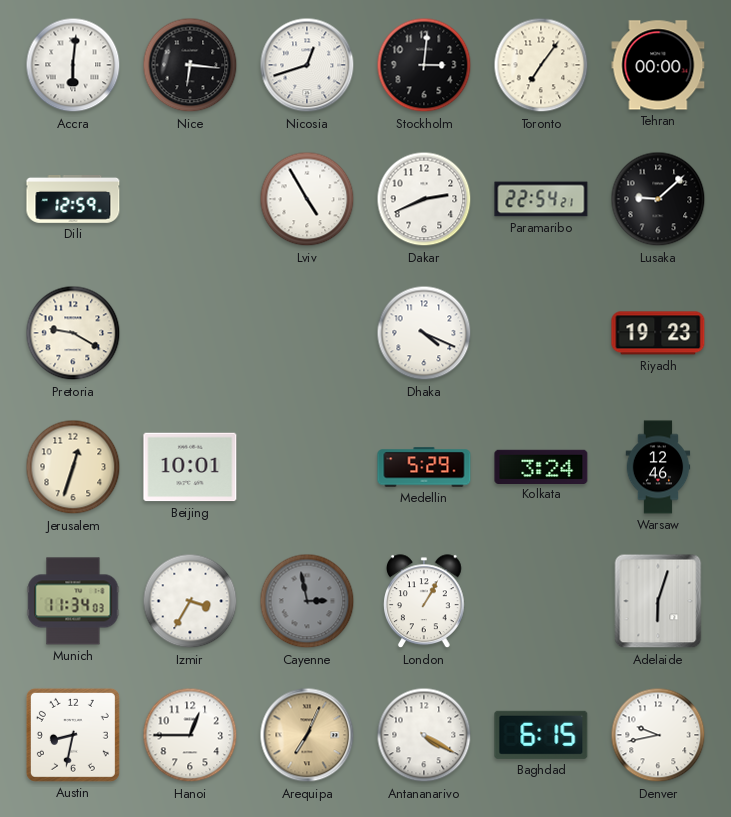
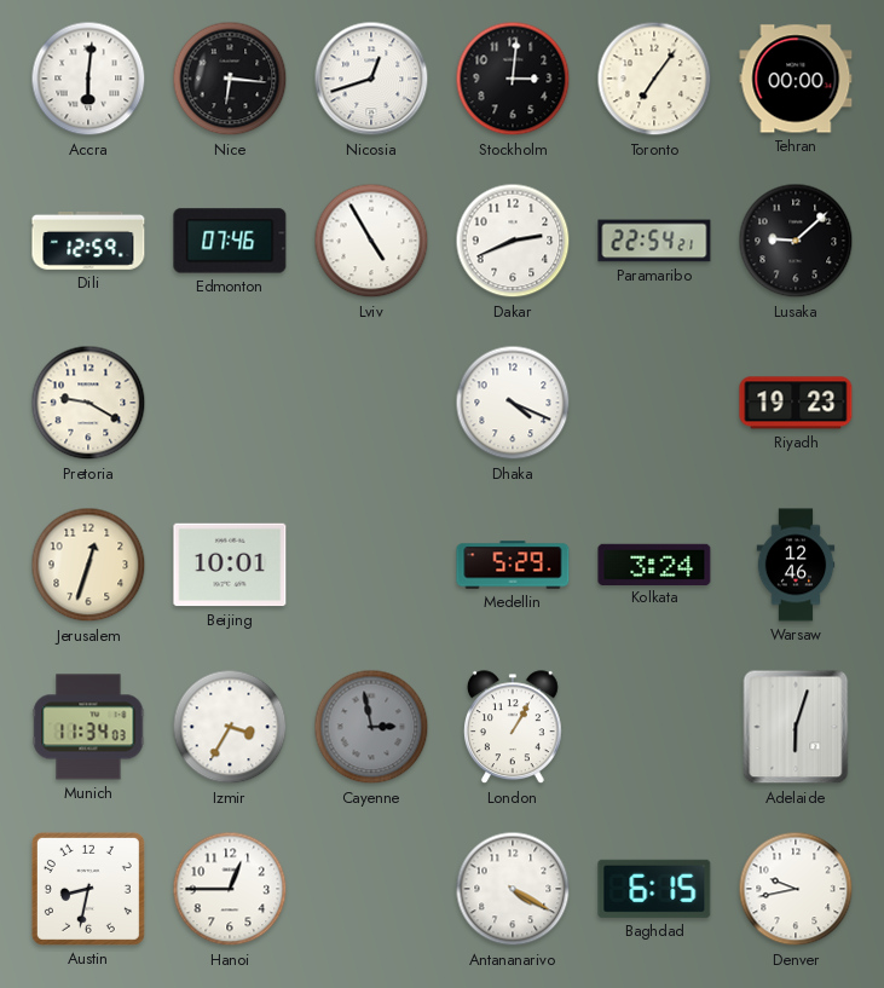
Edmonton: none -> 07:46
Arequipa: 7:04 -> none
